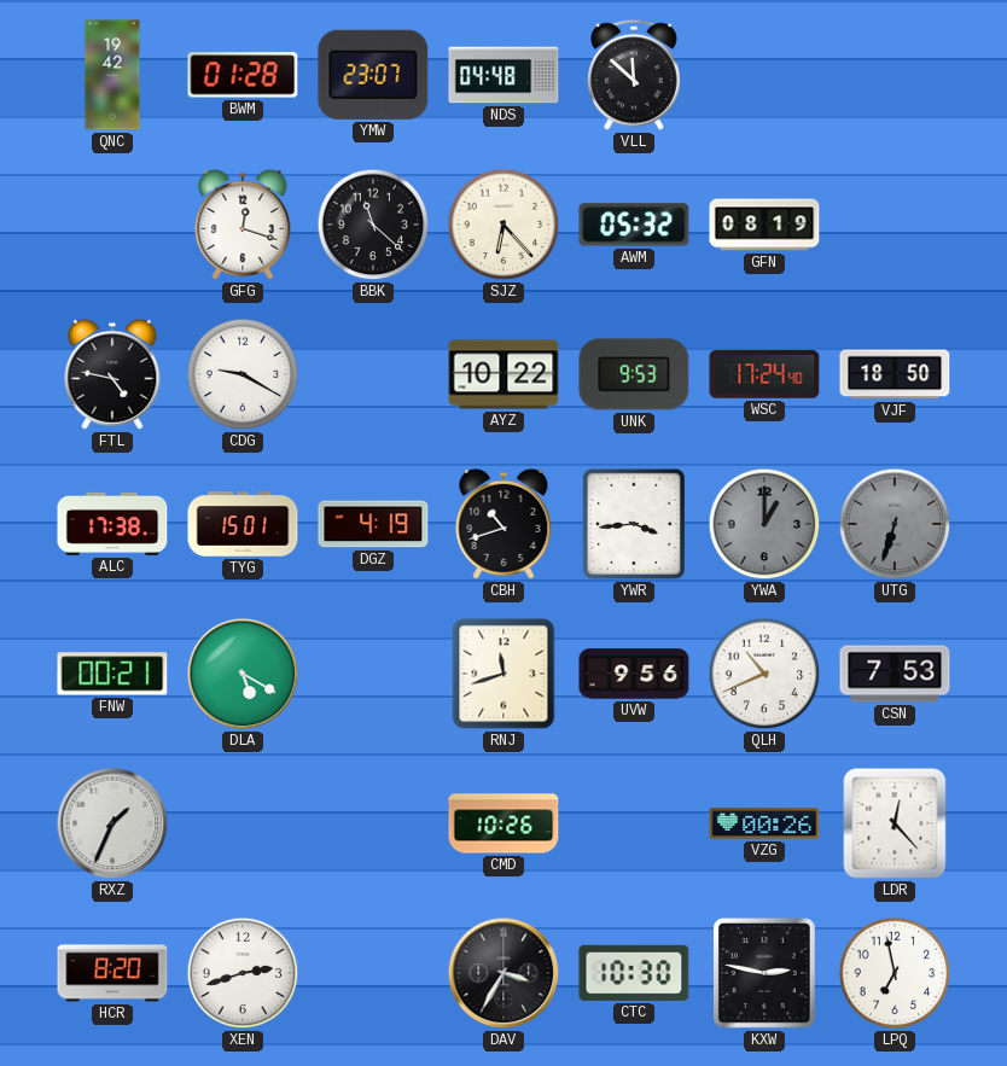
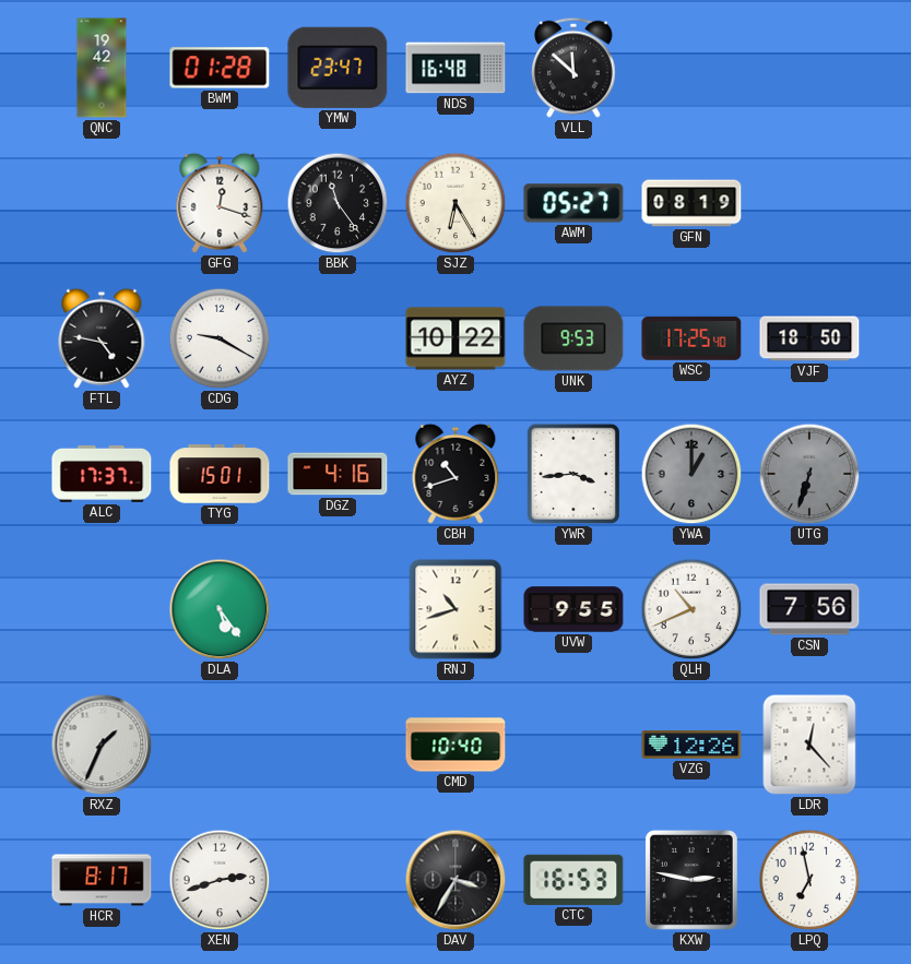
YMW: 23:07 -> 23:47
NDS: 04:48 -> 16:48
BBK: 11:22 -> 11:24
SJZ: 6:23 -> 6:25
AWM: 05:32 -> 05:27
WSC: 17:24 -> 17:25
ALC: 17:38 -> 17:37
DGZ: 4:19 -> 4:16
FNW: 00:21 -> none
DLA: 5:20 -> 5:24
RNJ: 11:42 -> 10:42
UVW: 9:56 -> 9:55
CSN: 7:53 -> 7:56
CMD: 10:26 -> 10:40
VZG: 00:26 -> 12:26
HCR: 8:20 -> 8:17
CTC: 10:30 -> 16:53
